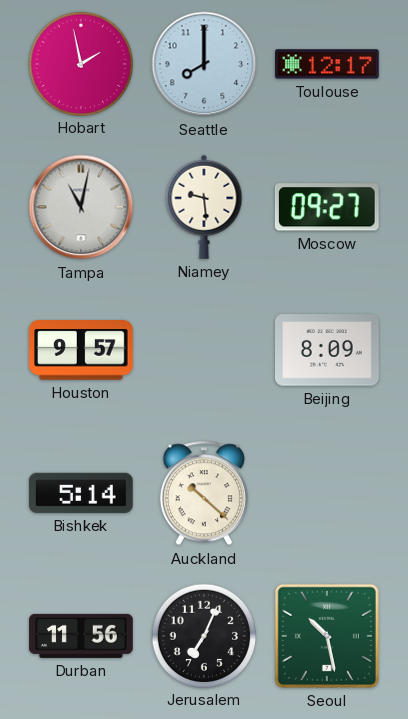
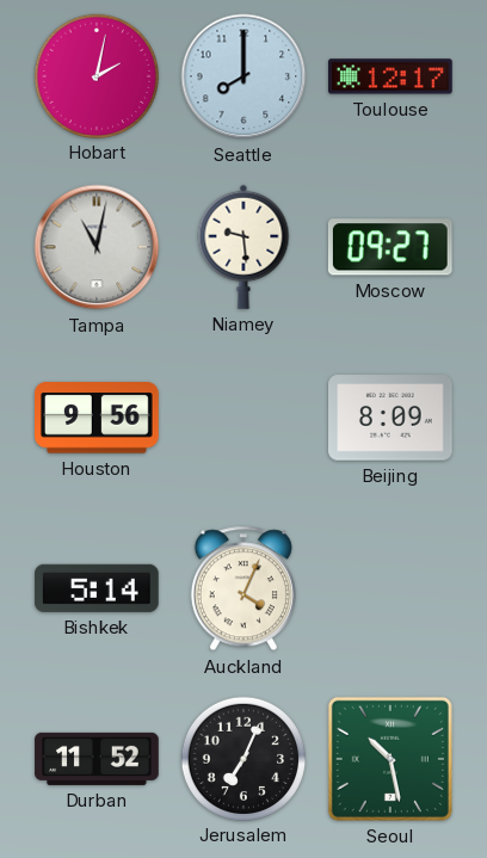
Hobart: 1:58 -> 2:02
Houston: 9:57 -> 9:56
Auckland: 10:22 -> 4:04
Durban: 11:56 -> 11:52
